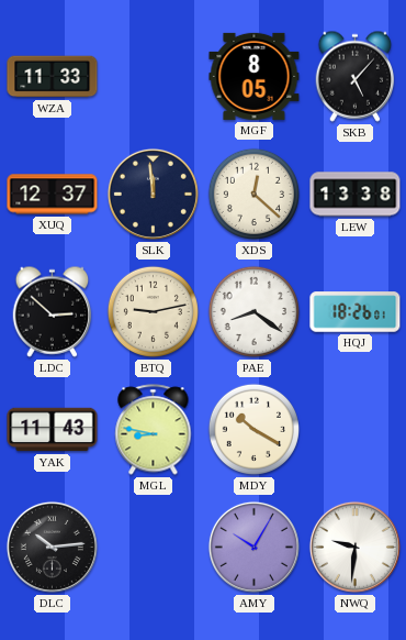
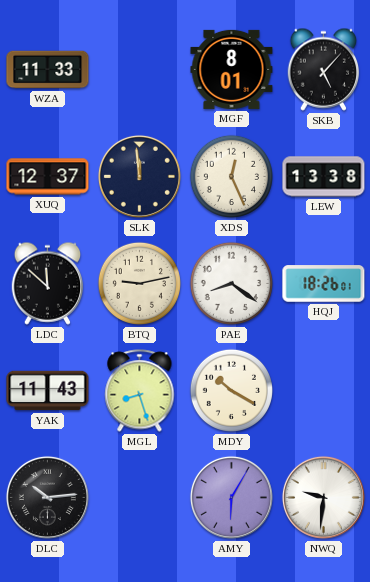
MGF: 8:05 -> 8:01
XDS: 12:22 -> 12:26
LDC: 2:52 -> 11:52
MGL: 8:47 -> 8:27
AMY: 10:05 -> 6:05
